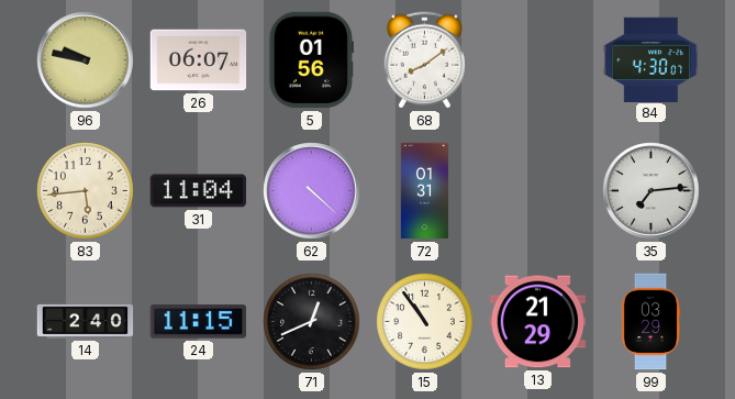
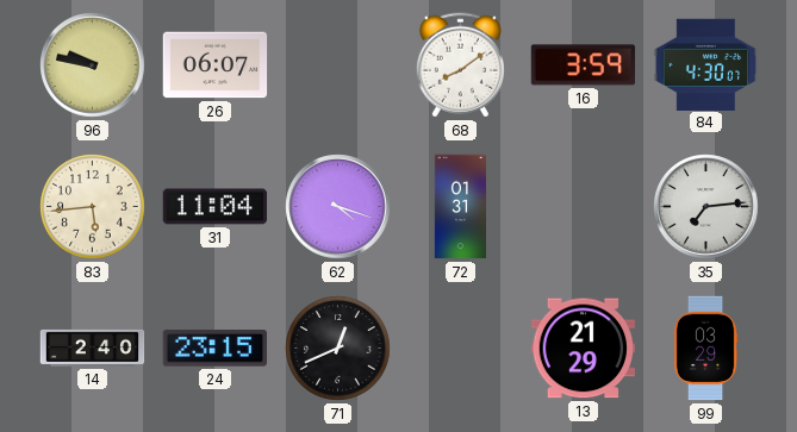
5: 01:56 -> none
16: none -> 3:59
62: 4:22 -> 4:18
24: 11:15 -> 23:15
15: 10:54 -> none
